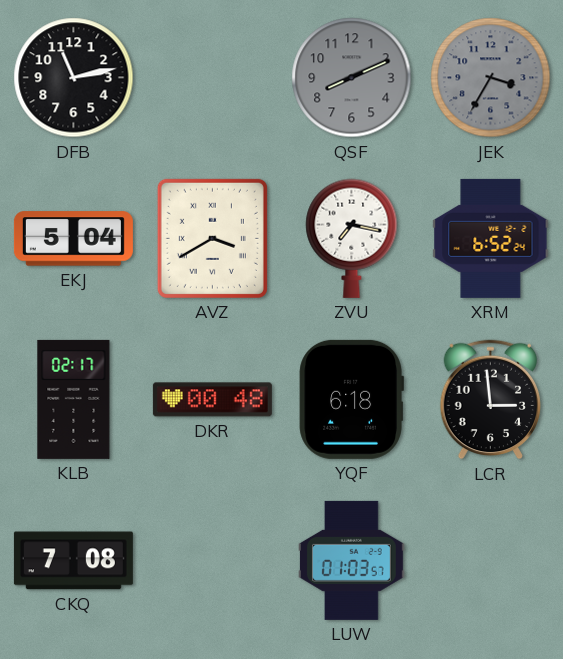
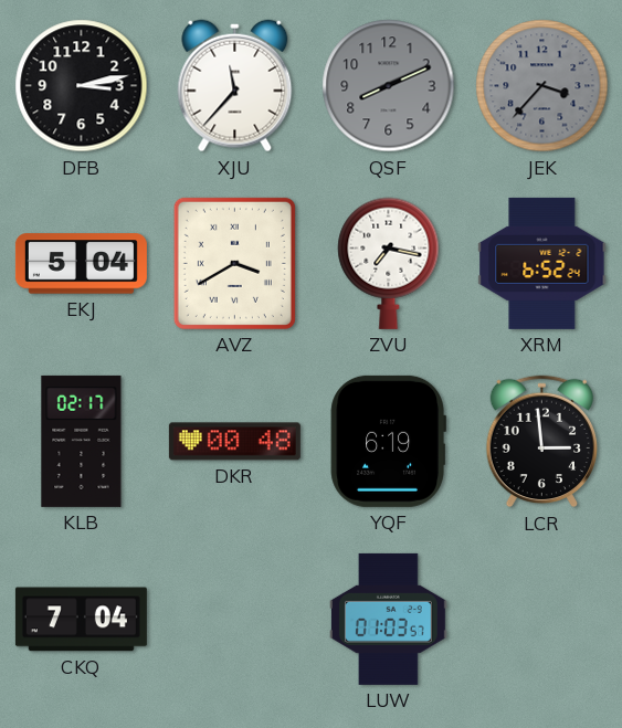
DFB: 11:13 -> 3:13
XJU: none -> 11:37
JEK: 3:35 -> 3:37
YQF: 6:18 -> 6:19
CKQ: 7:08 -> 7:04
